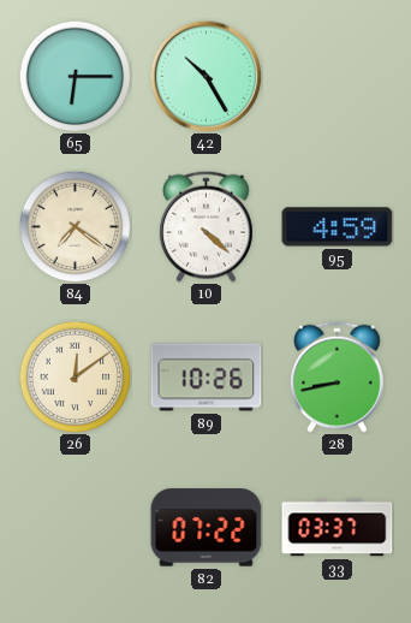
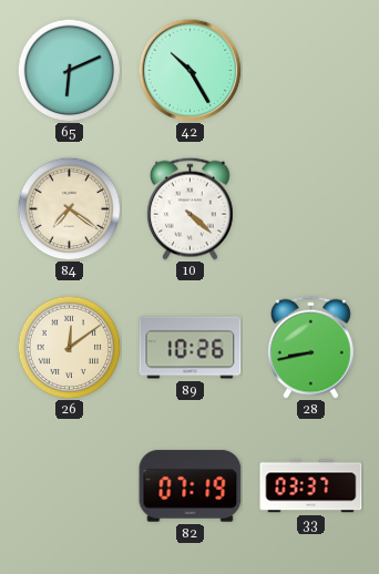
65: 6:15 -> 6:11
95: 4:59 -> none
82: 07:22 -> 07:19
